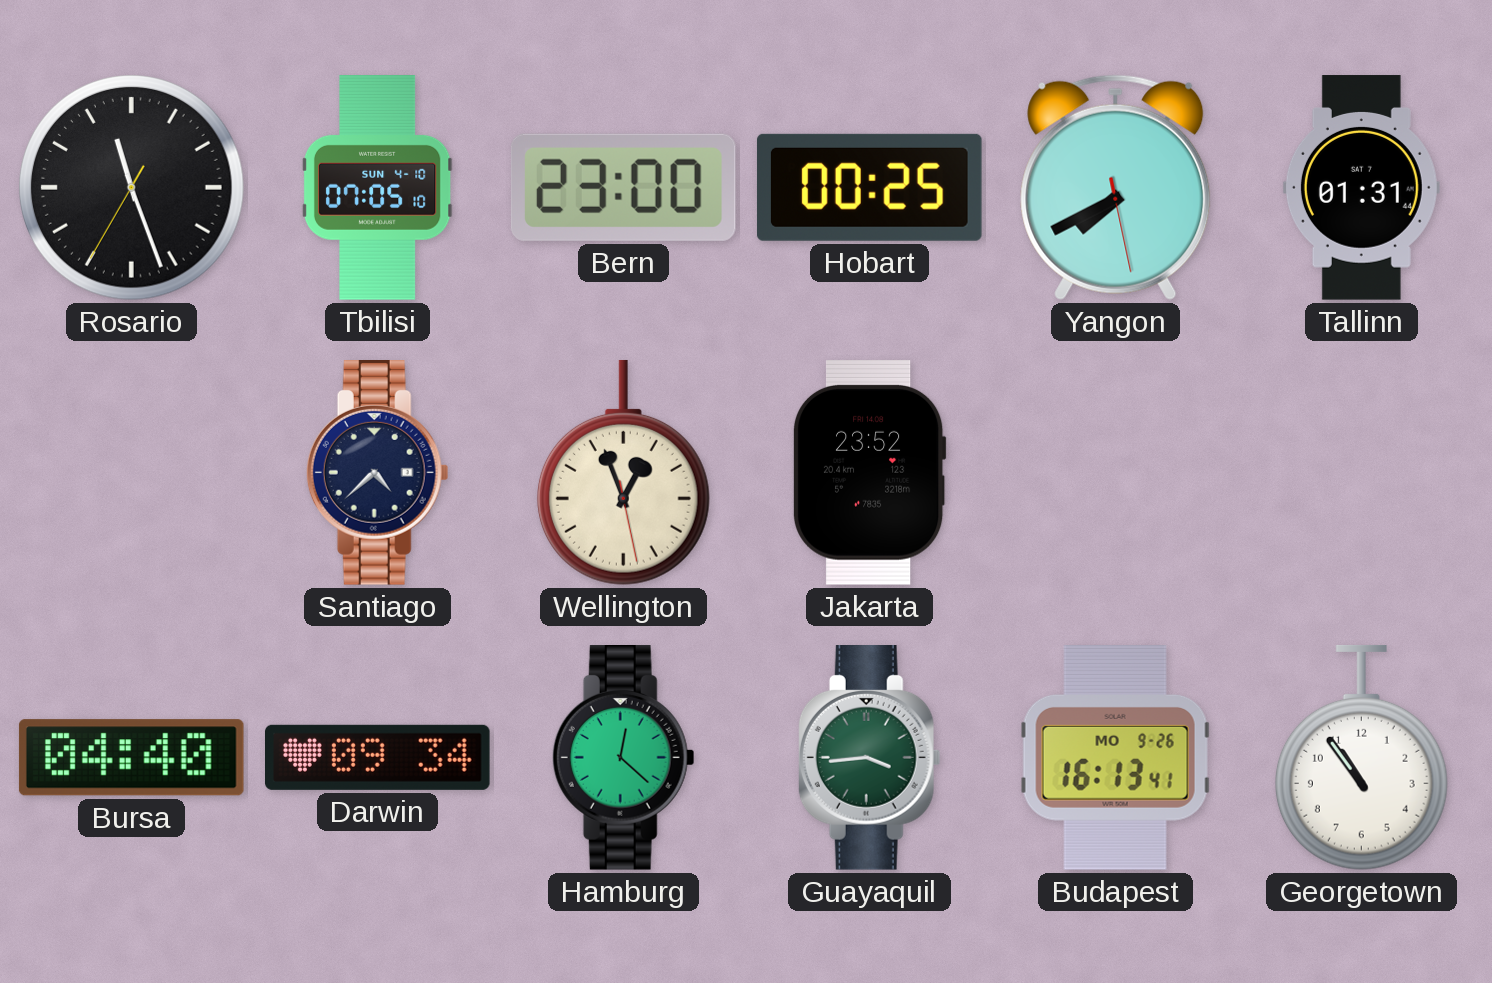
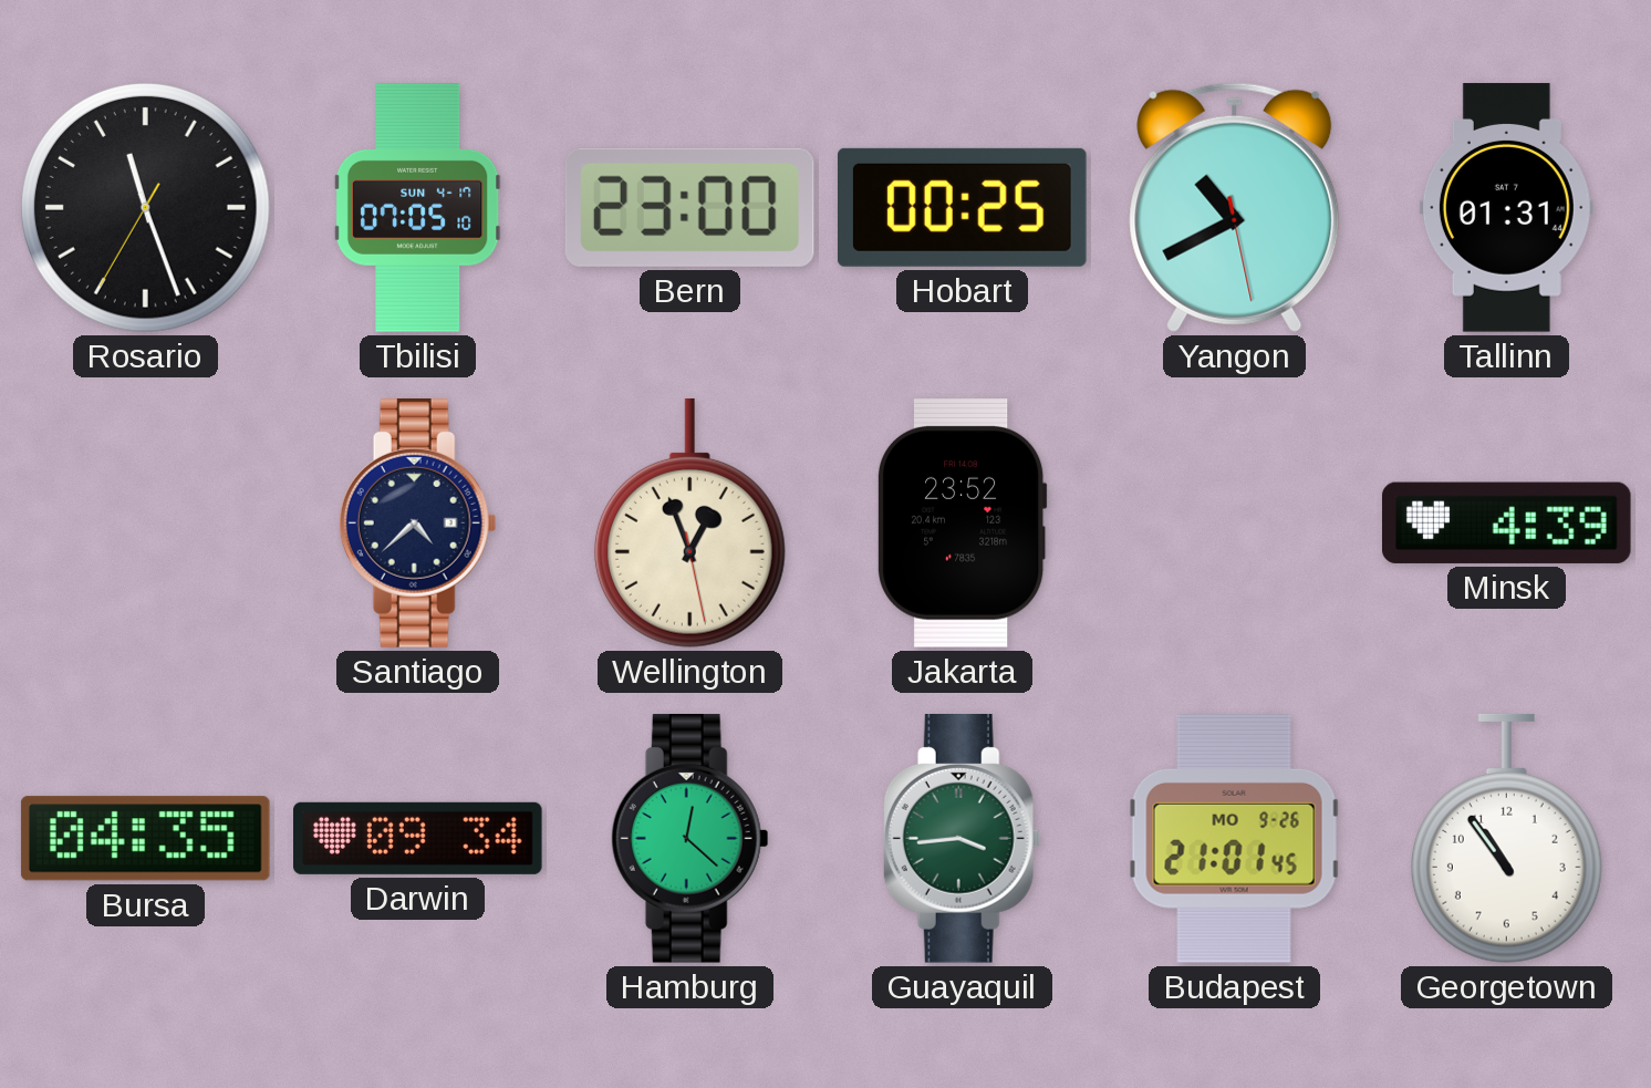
Tbilisi date: SUN 4-10 -> SUN 4-17
Yangon: 7:40 -> 10:40
Minsk: none -> 4:39
Bursa: 04:40 -> 04:35
Budapest: 16:13 -> 21:01
